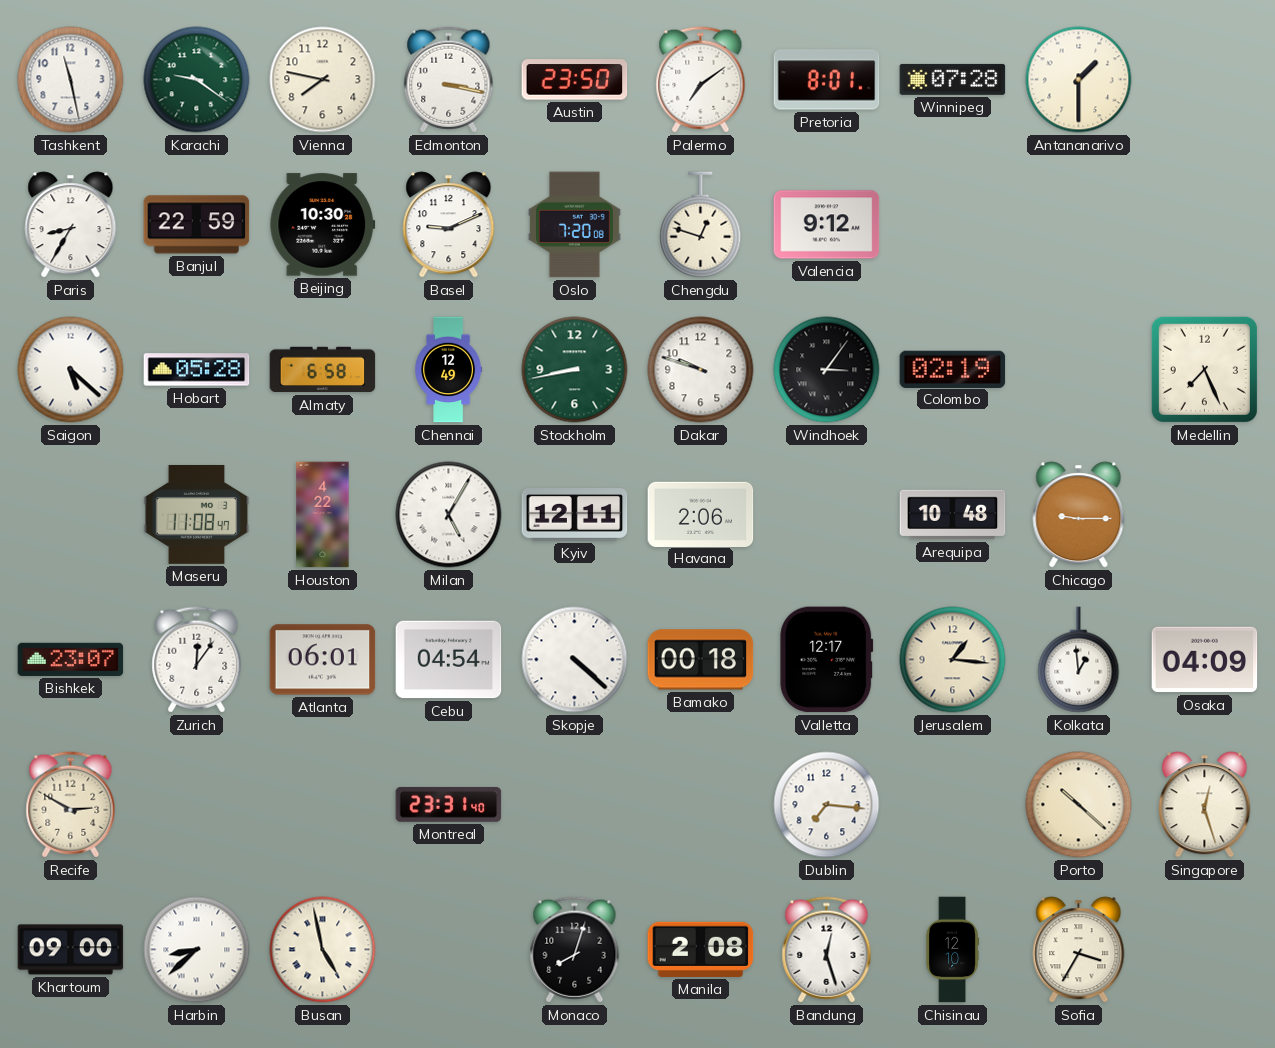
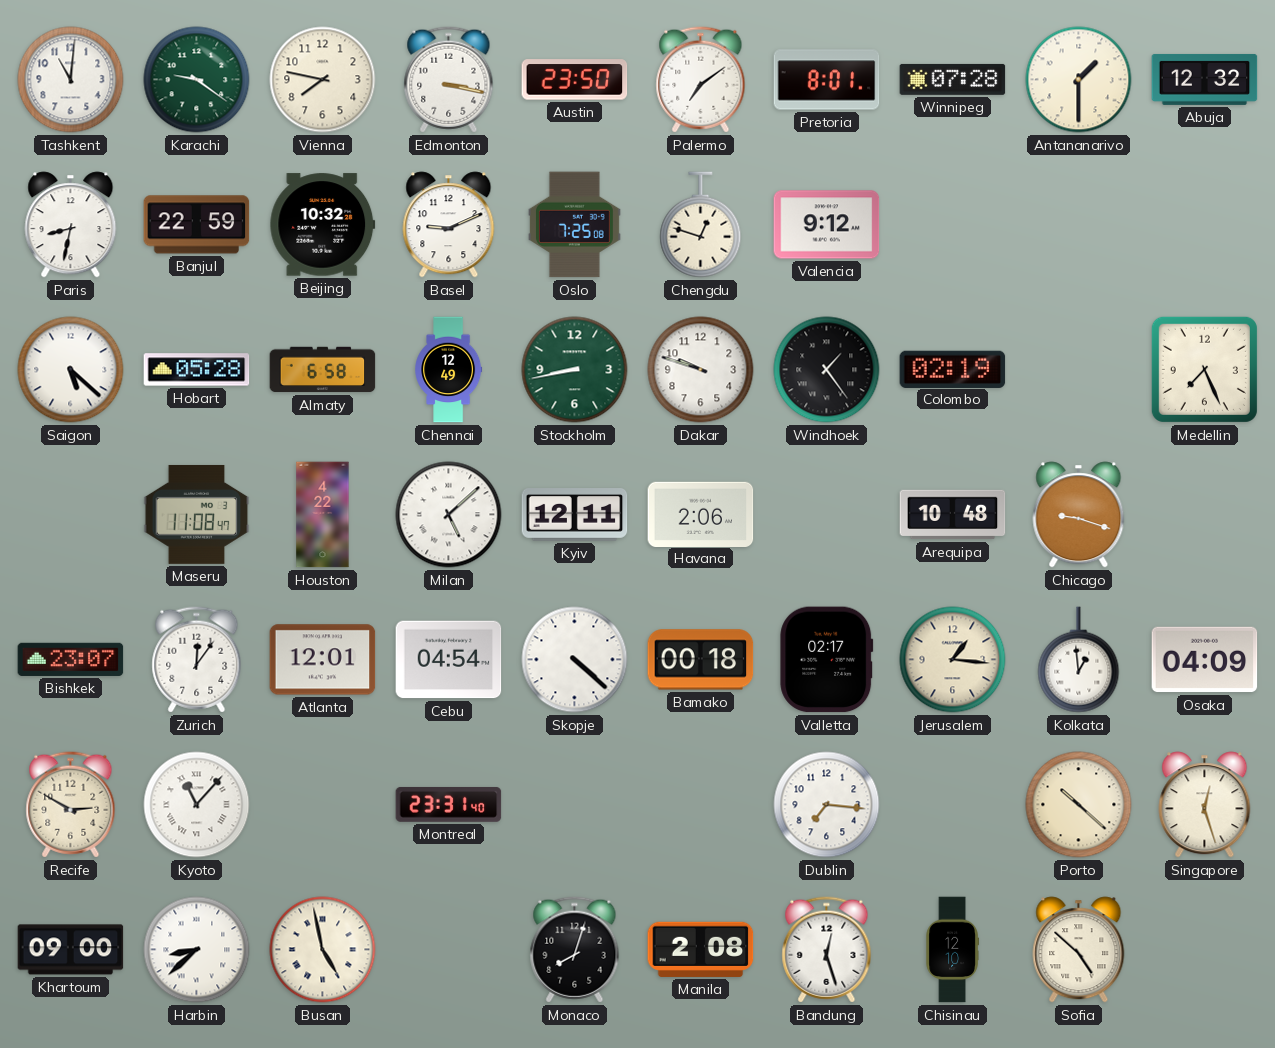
Tashkent: 11:28 -> 11:01
Abuja: none -> 12:32
Paris: 8:35 -> 8:32
Beijing: 10:30 -> 10:32
Oslo: 7:20 -> 7:25
Windhoek: 3:06 -> 1:24
Milan: 5:05 -> 5:08
Chicago: 9:15 -> 9:18
Atlanta: 06:01 -> 12:01
Valletta: 12:17 -> 02:17
Kyoto: none -> 11:07
Sofia: 3:35 -> 4:52
